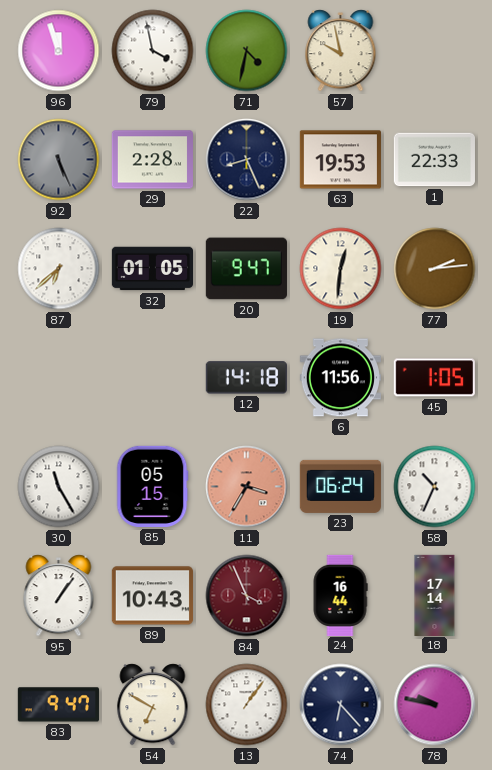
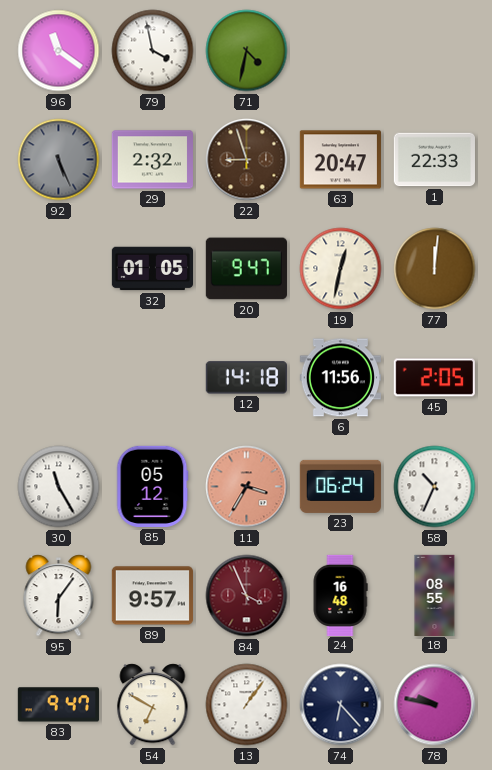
96: 11:57 -> 11:21
57: 9:58 -> none
29: 2:28 -> 2:32
22: 8:26 -> 8:57
22 dial: navy -> brown
63: 19:53 -> 20:47
87: 6:38 -> none
19: 12:31 -> 12:32
77: 2:14 -> 12:01
45: 1:05 -> 2:05
85: 05:15 -> 05:12
95: 1:06 -> 6:06
89: 10:43 -> 9:57
24: 16:44 -> 16:48
18: 17:14 -> 08:55
